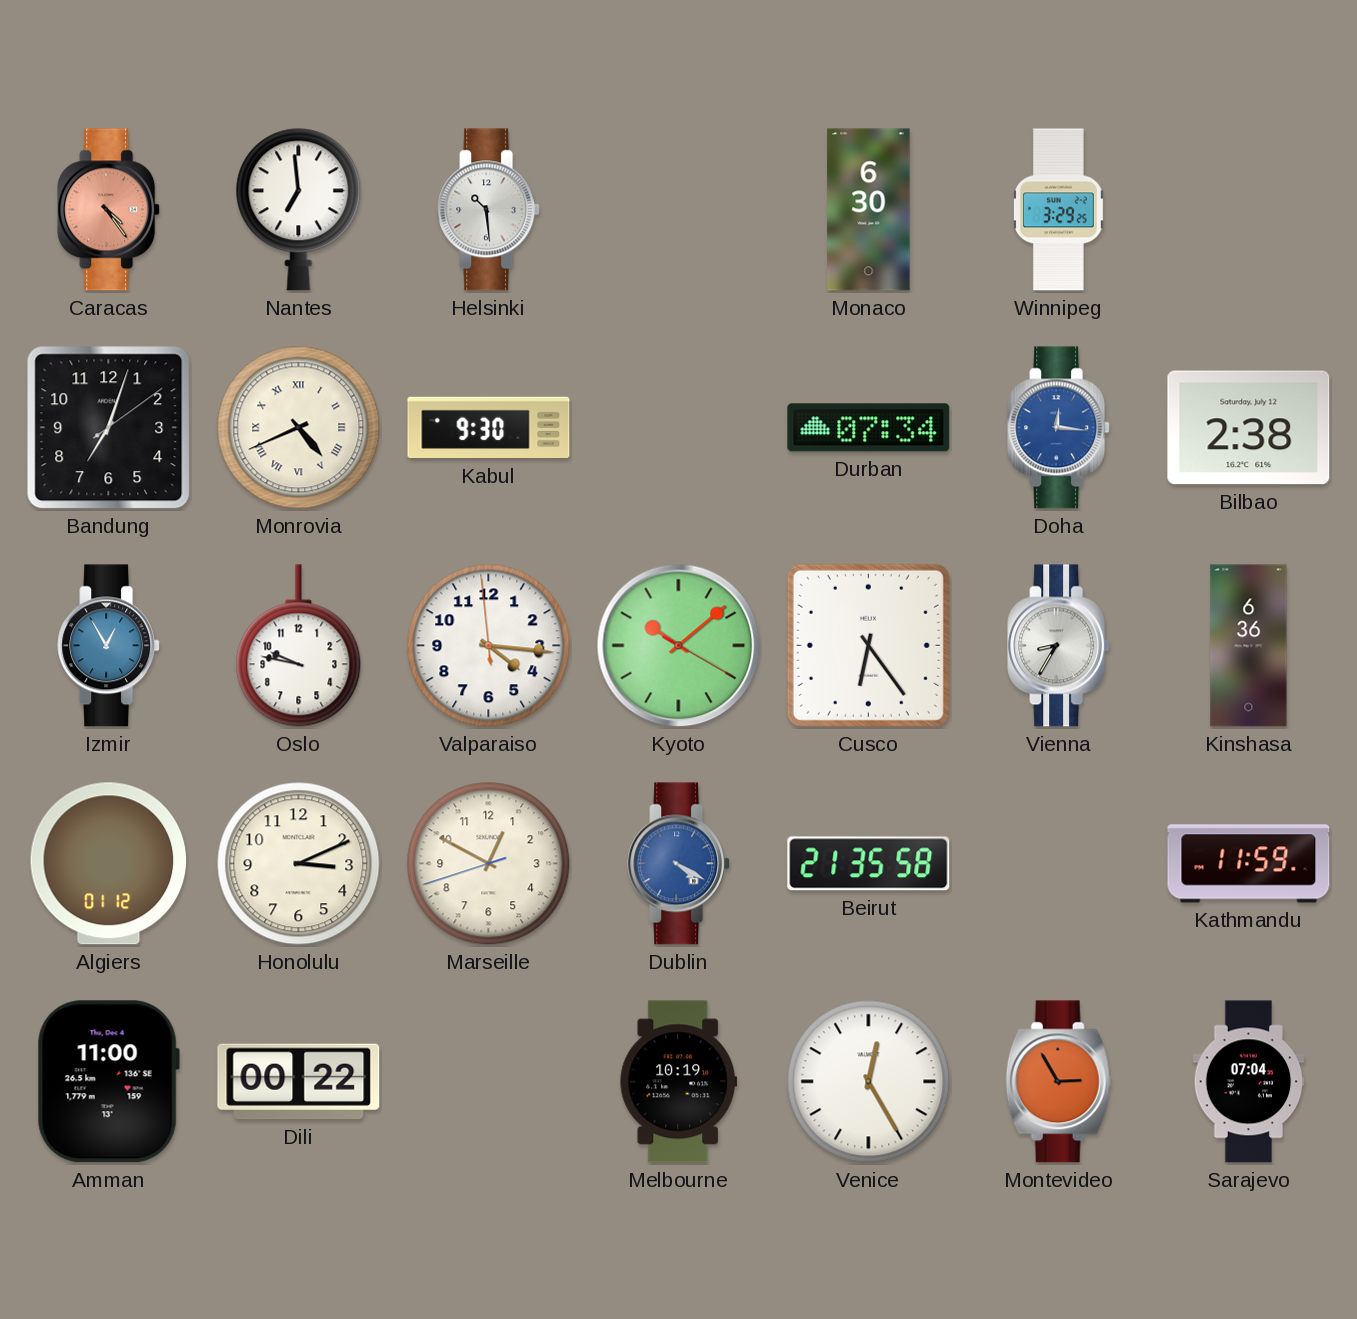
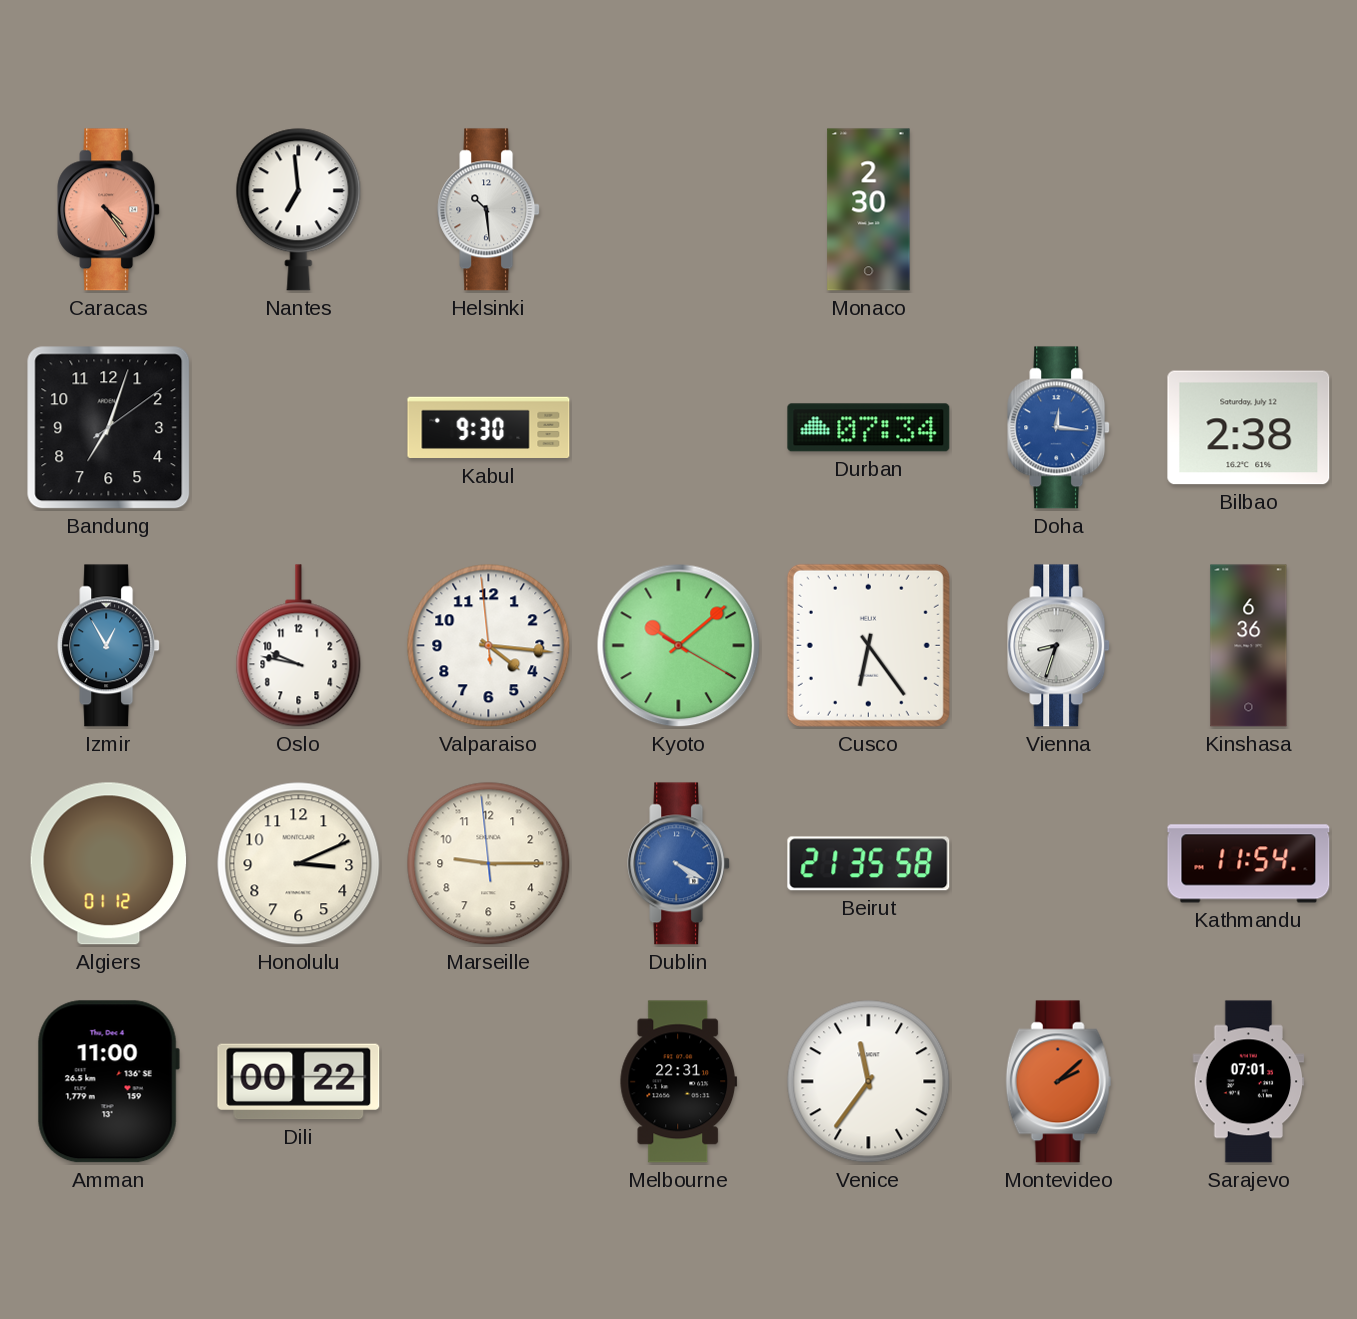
Monaco: 6:30 -> 2:30
Winnipeg: 3:29 -> none
Monrovia: 4:41 -> none
Vienna: 8:35 -> 8:33
Marseille: 12:49 -> 9:14
Kathmandu: 11:59 -> 11:54
Melbourne: 10:19 -> 22:31
Venice: 12:25 -> 11:36
Montevideo: 2:55 -> 2:08
Sarajevo: 07:04 -> 07:01
